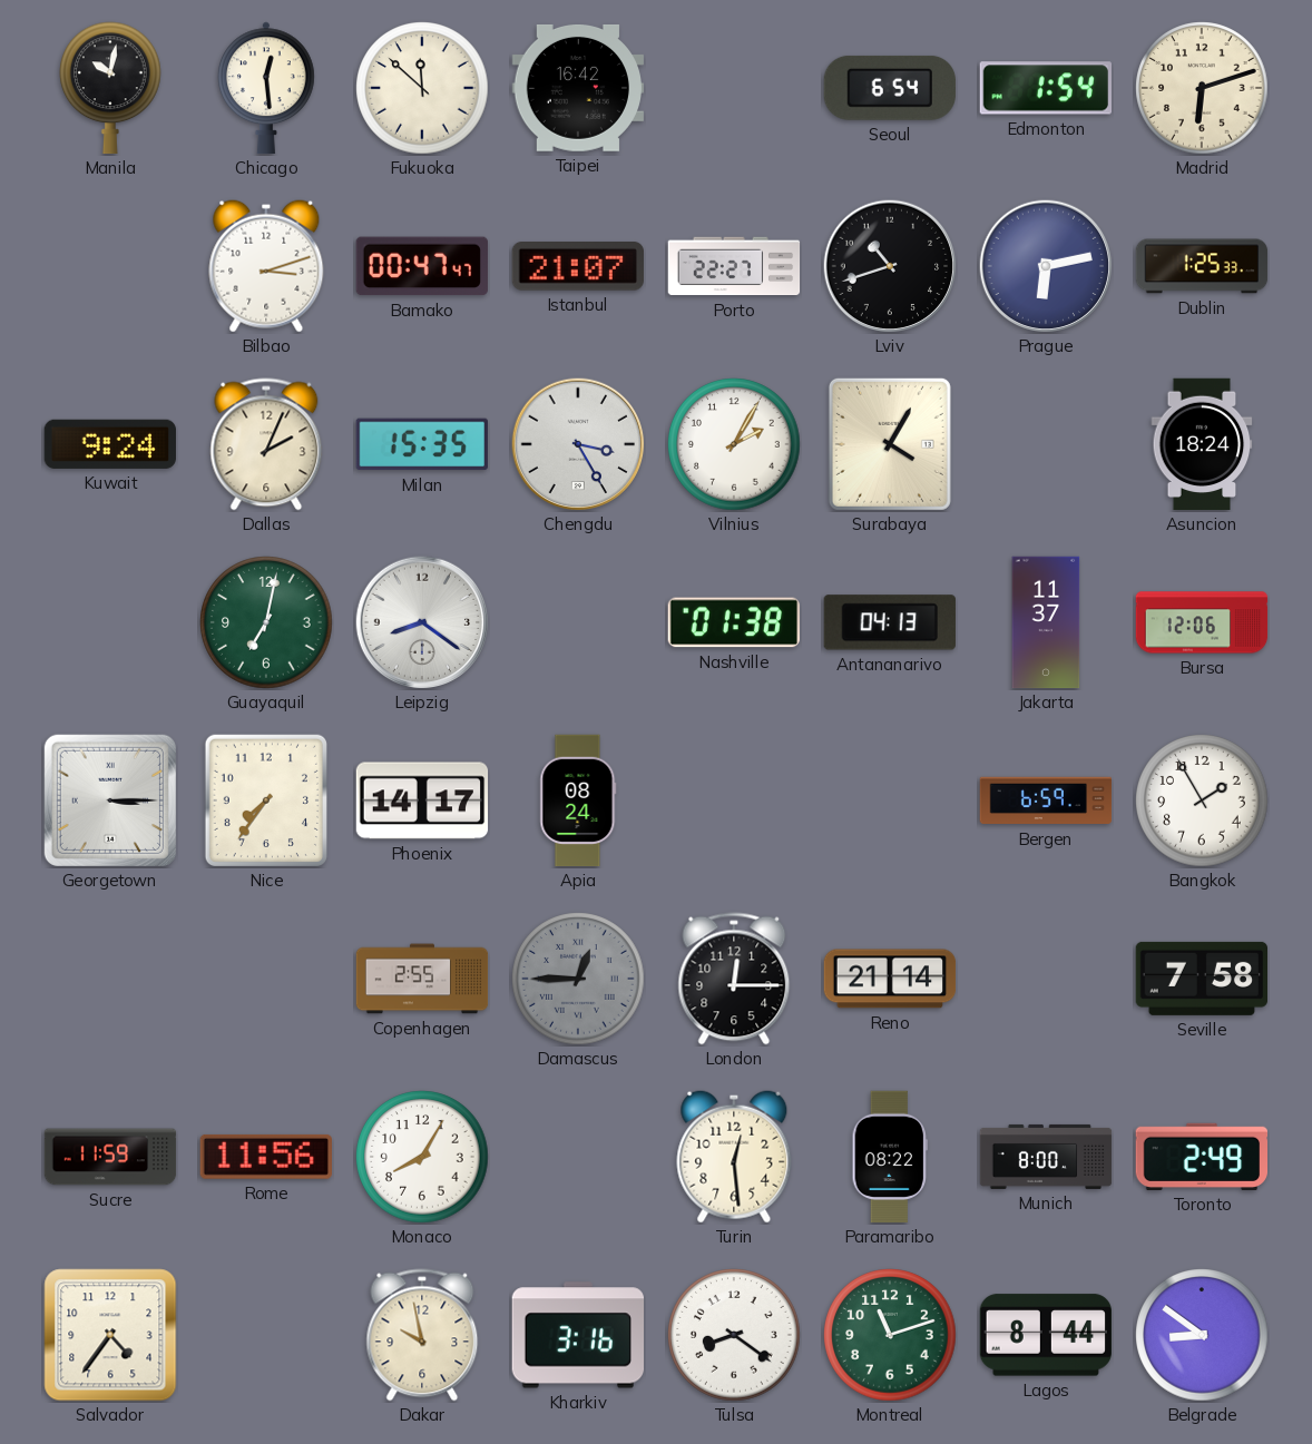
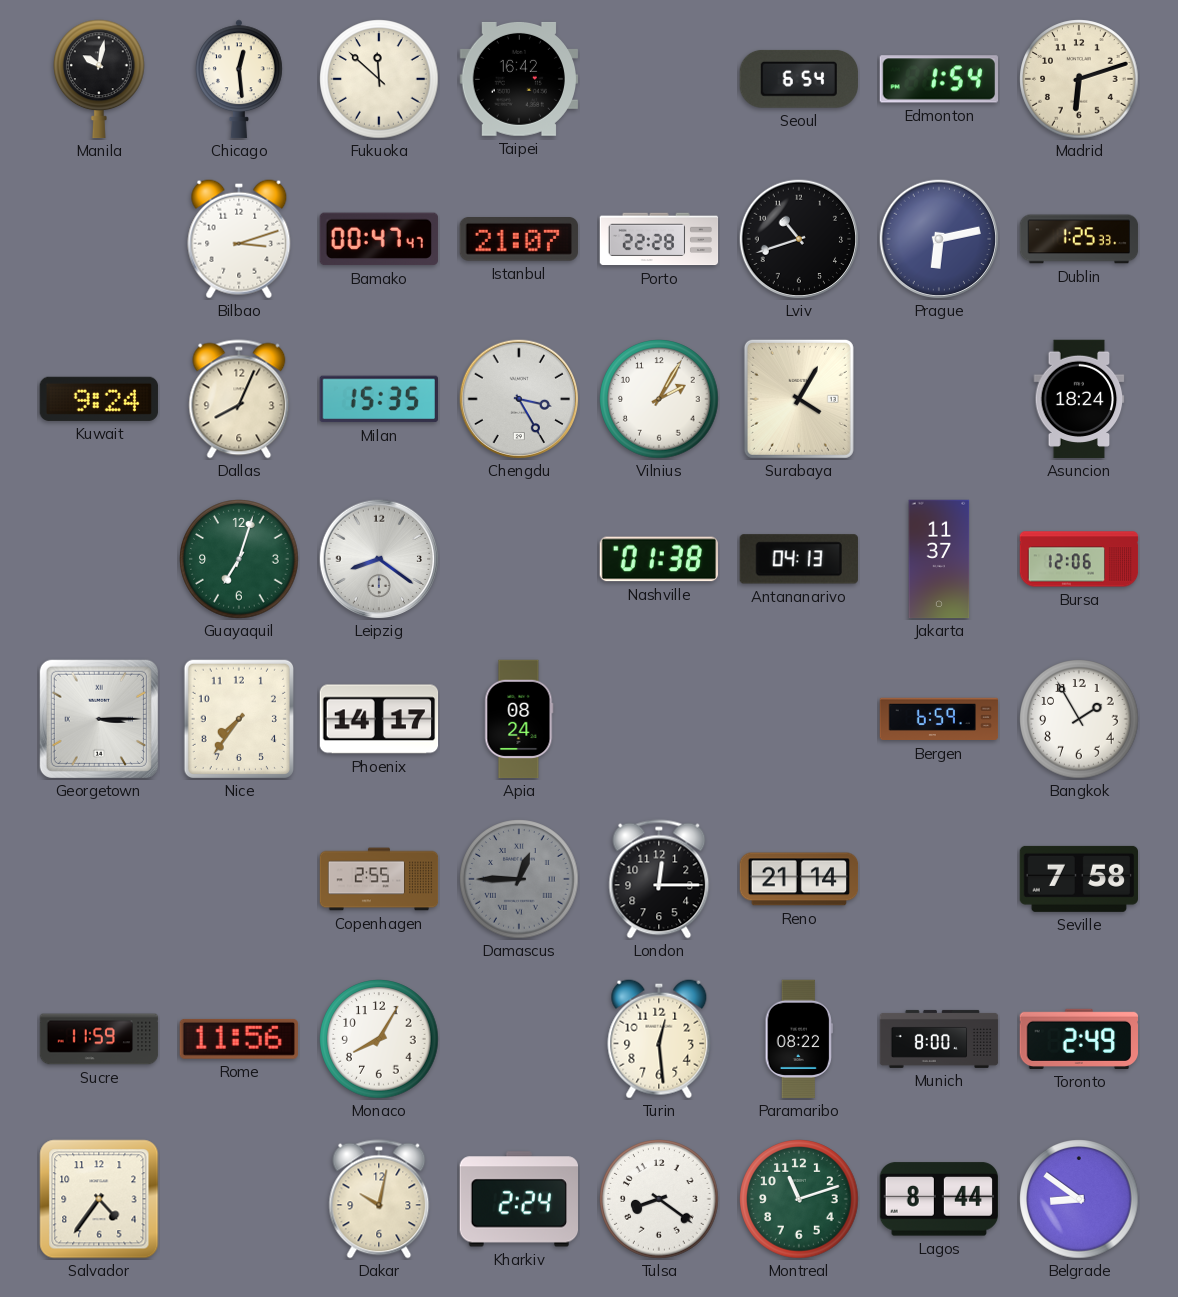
Porto: 22:27 -> 22:28
Dallas: 2:04 -> 8:04
Guayaquil: 7:02 -> 7:03
Dakar: 9:58 -> 10:02
Kharkiv: 3:16 -> 2:24
